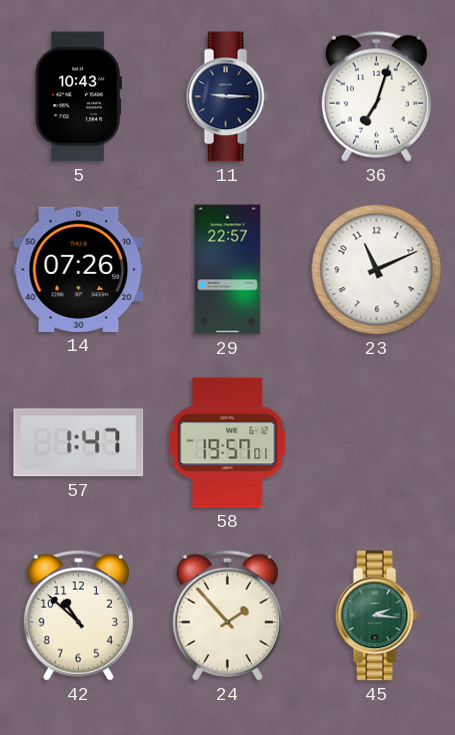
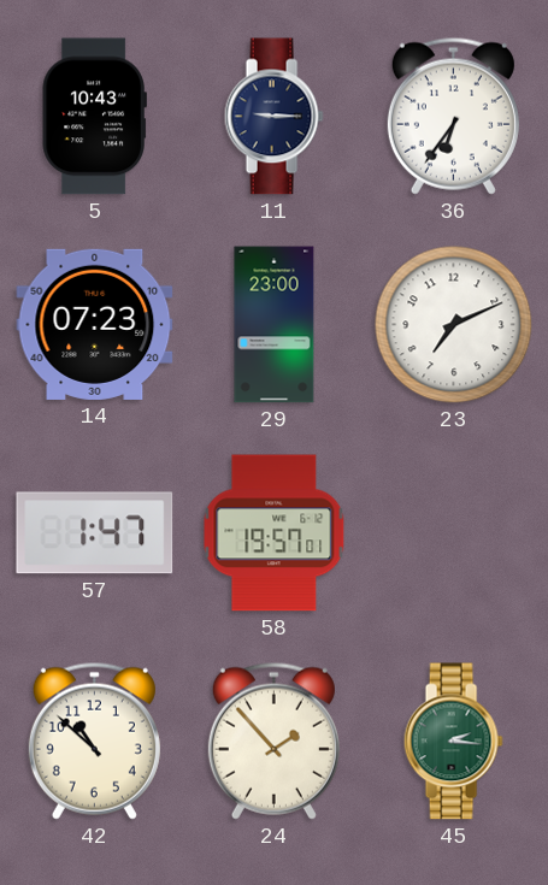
36: 7:03 -> 6:36
14: 07:26 -> 07:23
29: 22:57 -> 23:00
23: 11:11 -> 7:11
